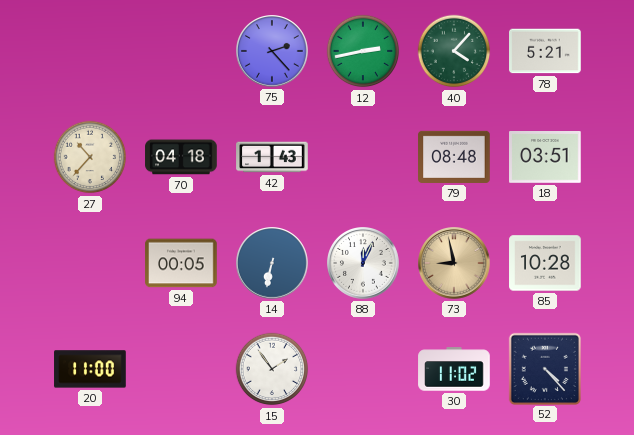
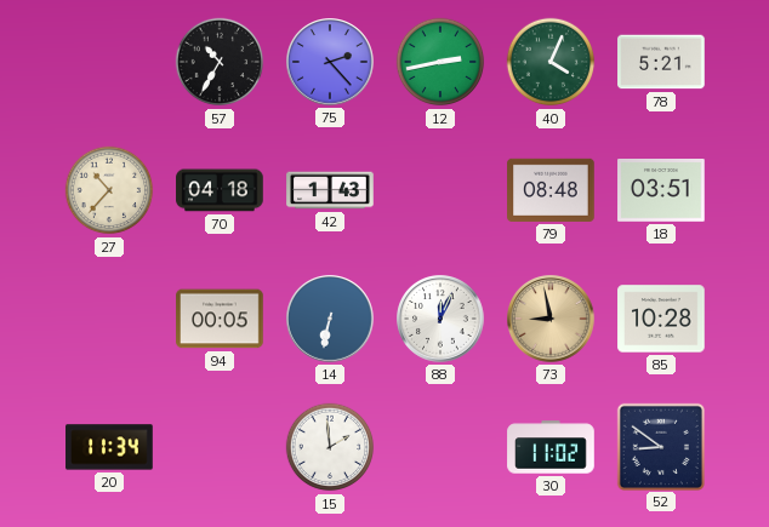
57: none -> 10:35
40: 4:07 -> 4:04
20: 11:00 -> 11:34
15: 1:54 -> 1:59
52: 4:23 -> 8:51
